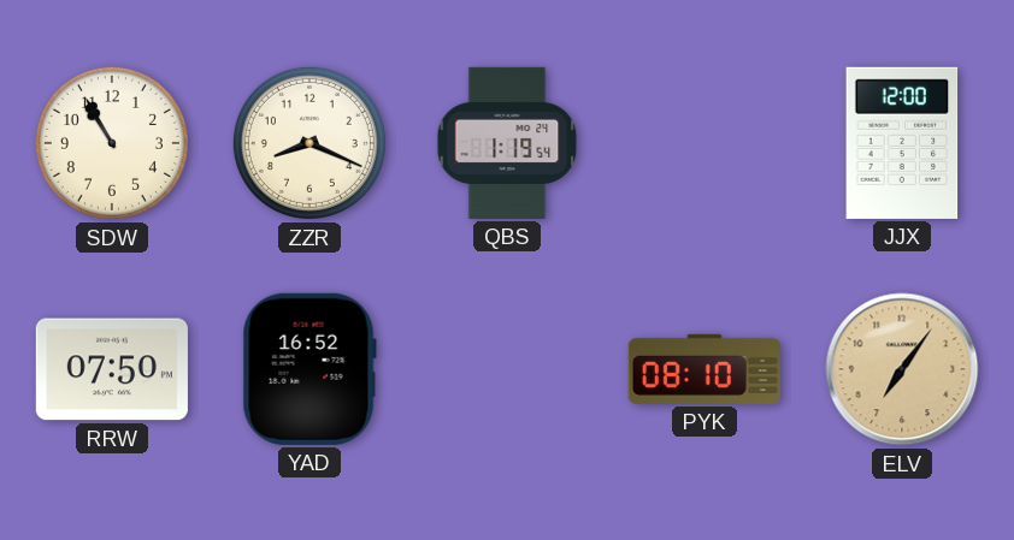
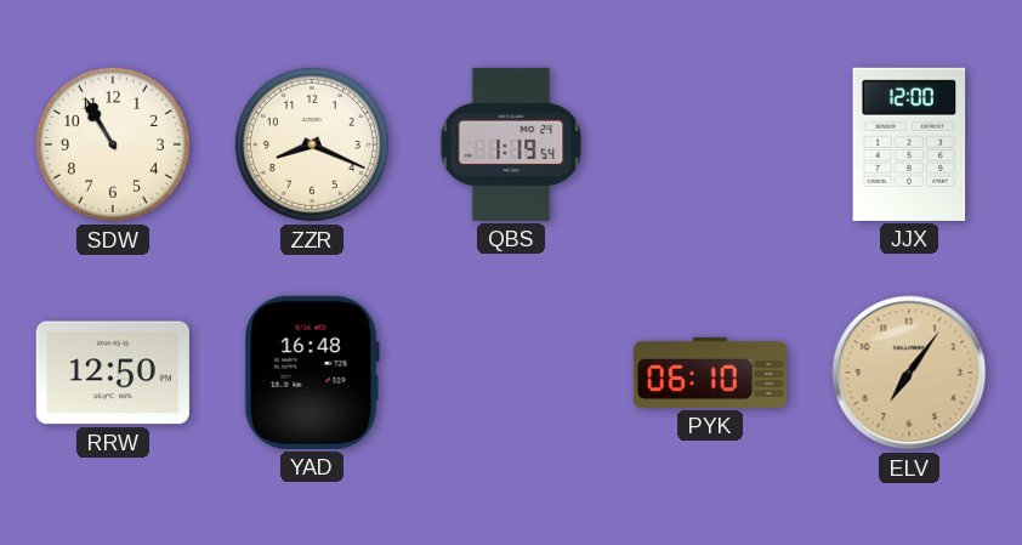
RRW: 07:50 -> 12:50
YAD: 16:52 -> 16:48
PYK: 08:10 -> 06:10
